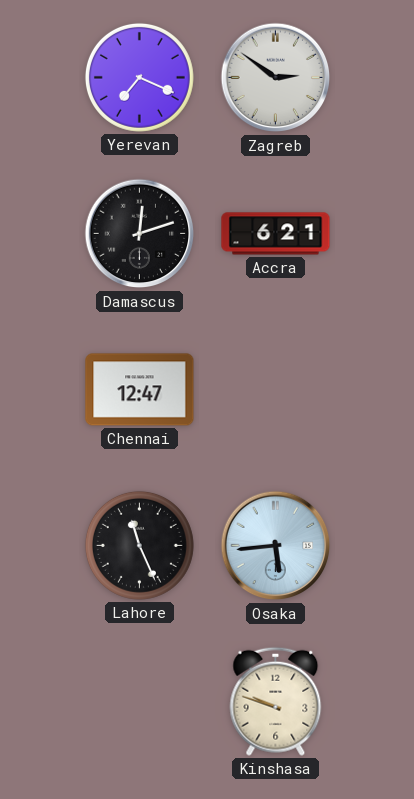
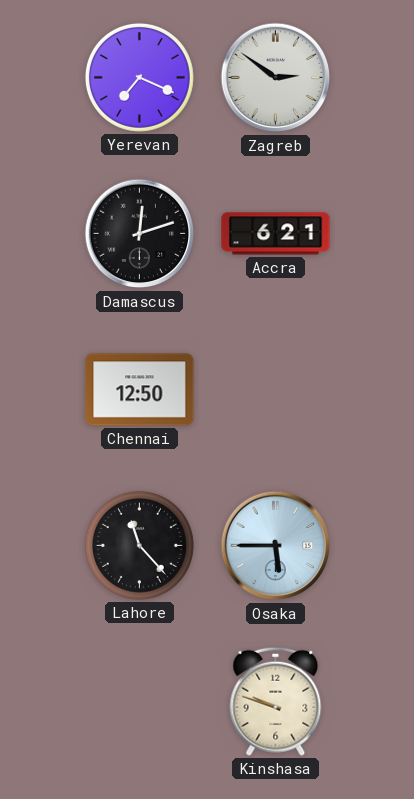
Chennai: 12:47 -> 12:50
Lahore: 11:26 -> 11:23
Osaka: 5:44 -> 5:45
